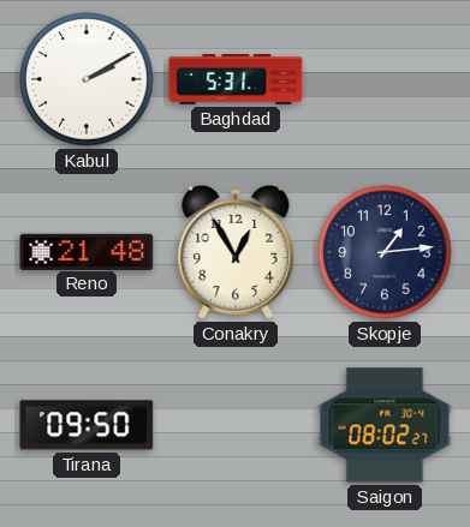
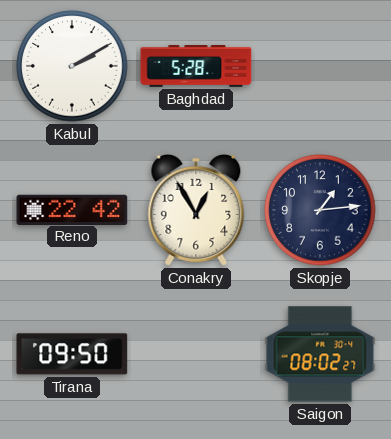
Baghdad: 5:31 -> 5:28
Reno: 21:48 -> 22:42
